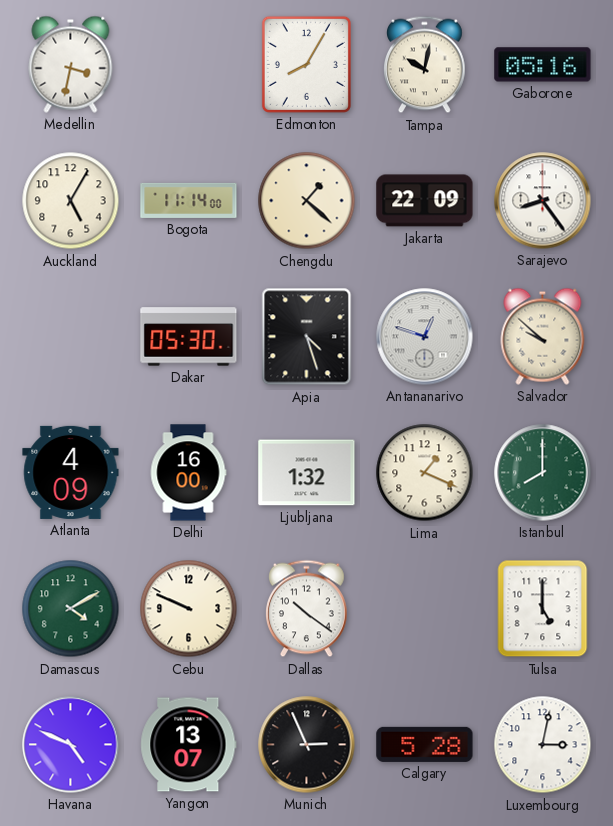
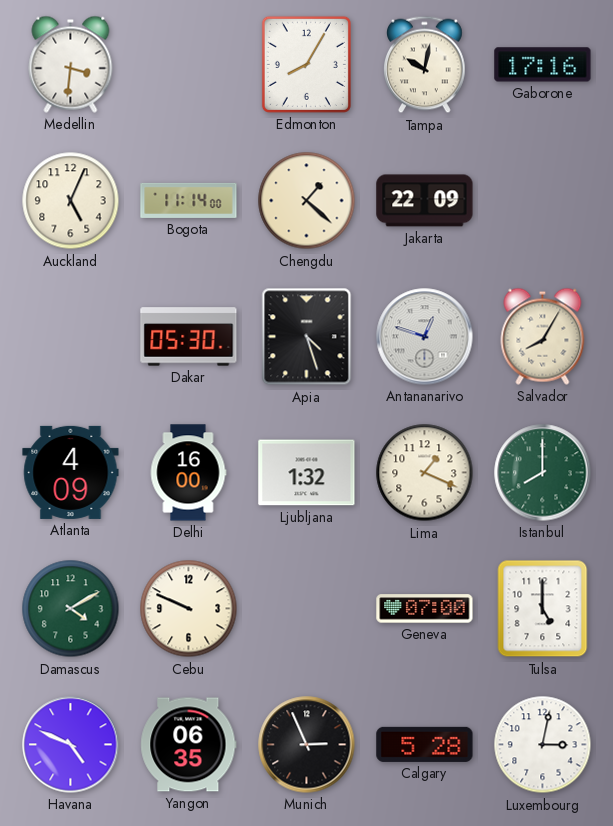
Medellin: 3:32 -> 3:31
Gaborone: 05:16 -> 17:16
Auckland: 5:05 -> 5:04
Sarajevo: 8:24 -> none
Salvador: 9:52 -> 8:05
Dallas: 10:21 -> none
Geneva: none -> 07:00
Yangon: 13:07 -> 06:35
